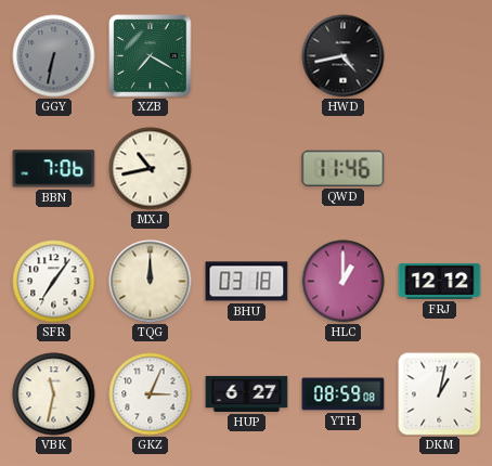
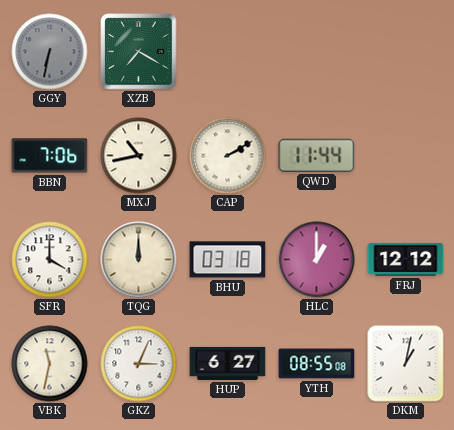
HWD: 4:43 -> none
CAP: none -> 2:10
QWD: 11:46 -> 11:44
SFR: 7:06 -> 4:00
YTH: 08:59 -> 08:55
